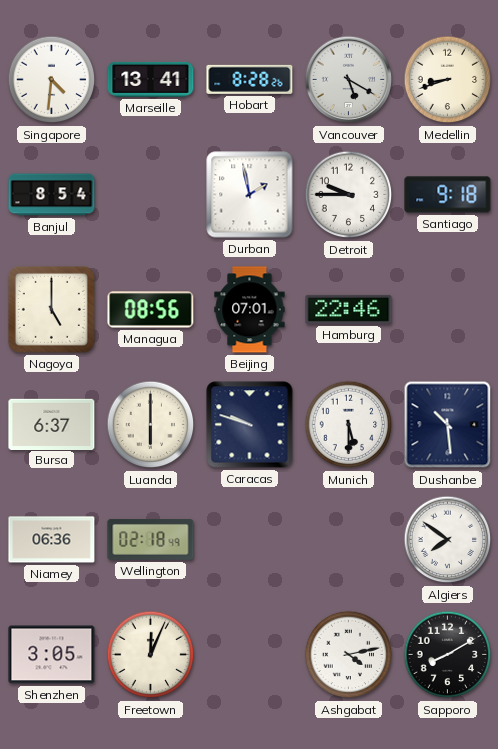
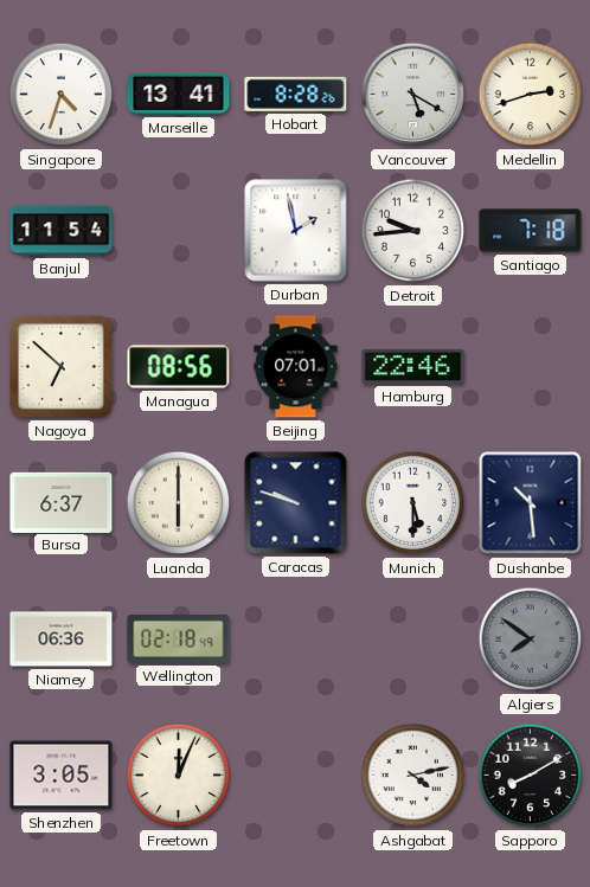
Singapore: 4:31 -> 4:33
Medellin: 8:42 -> 2:42
Banjul: 8:54 -> 11:54
Detroit: 9:45 -> 9:44
Santiago: 9:18 -> 7:18
Nagoya: 5:00 -> 6:52
Algiers dial: white -> grey
